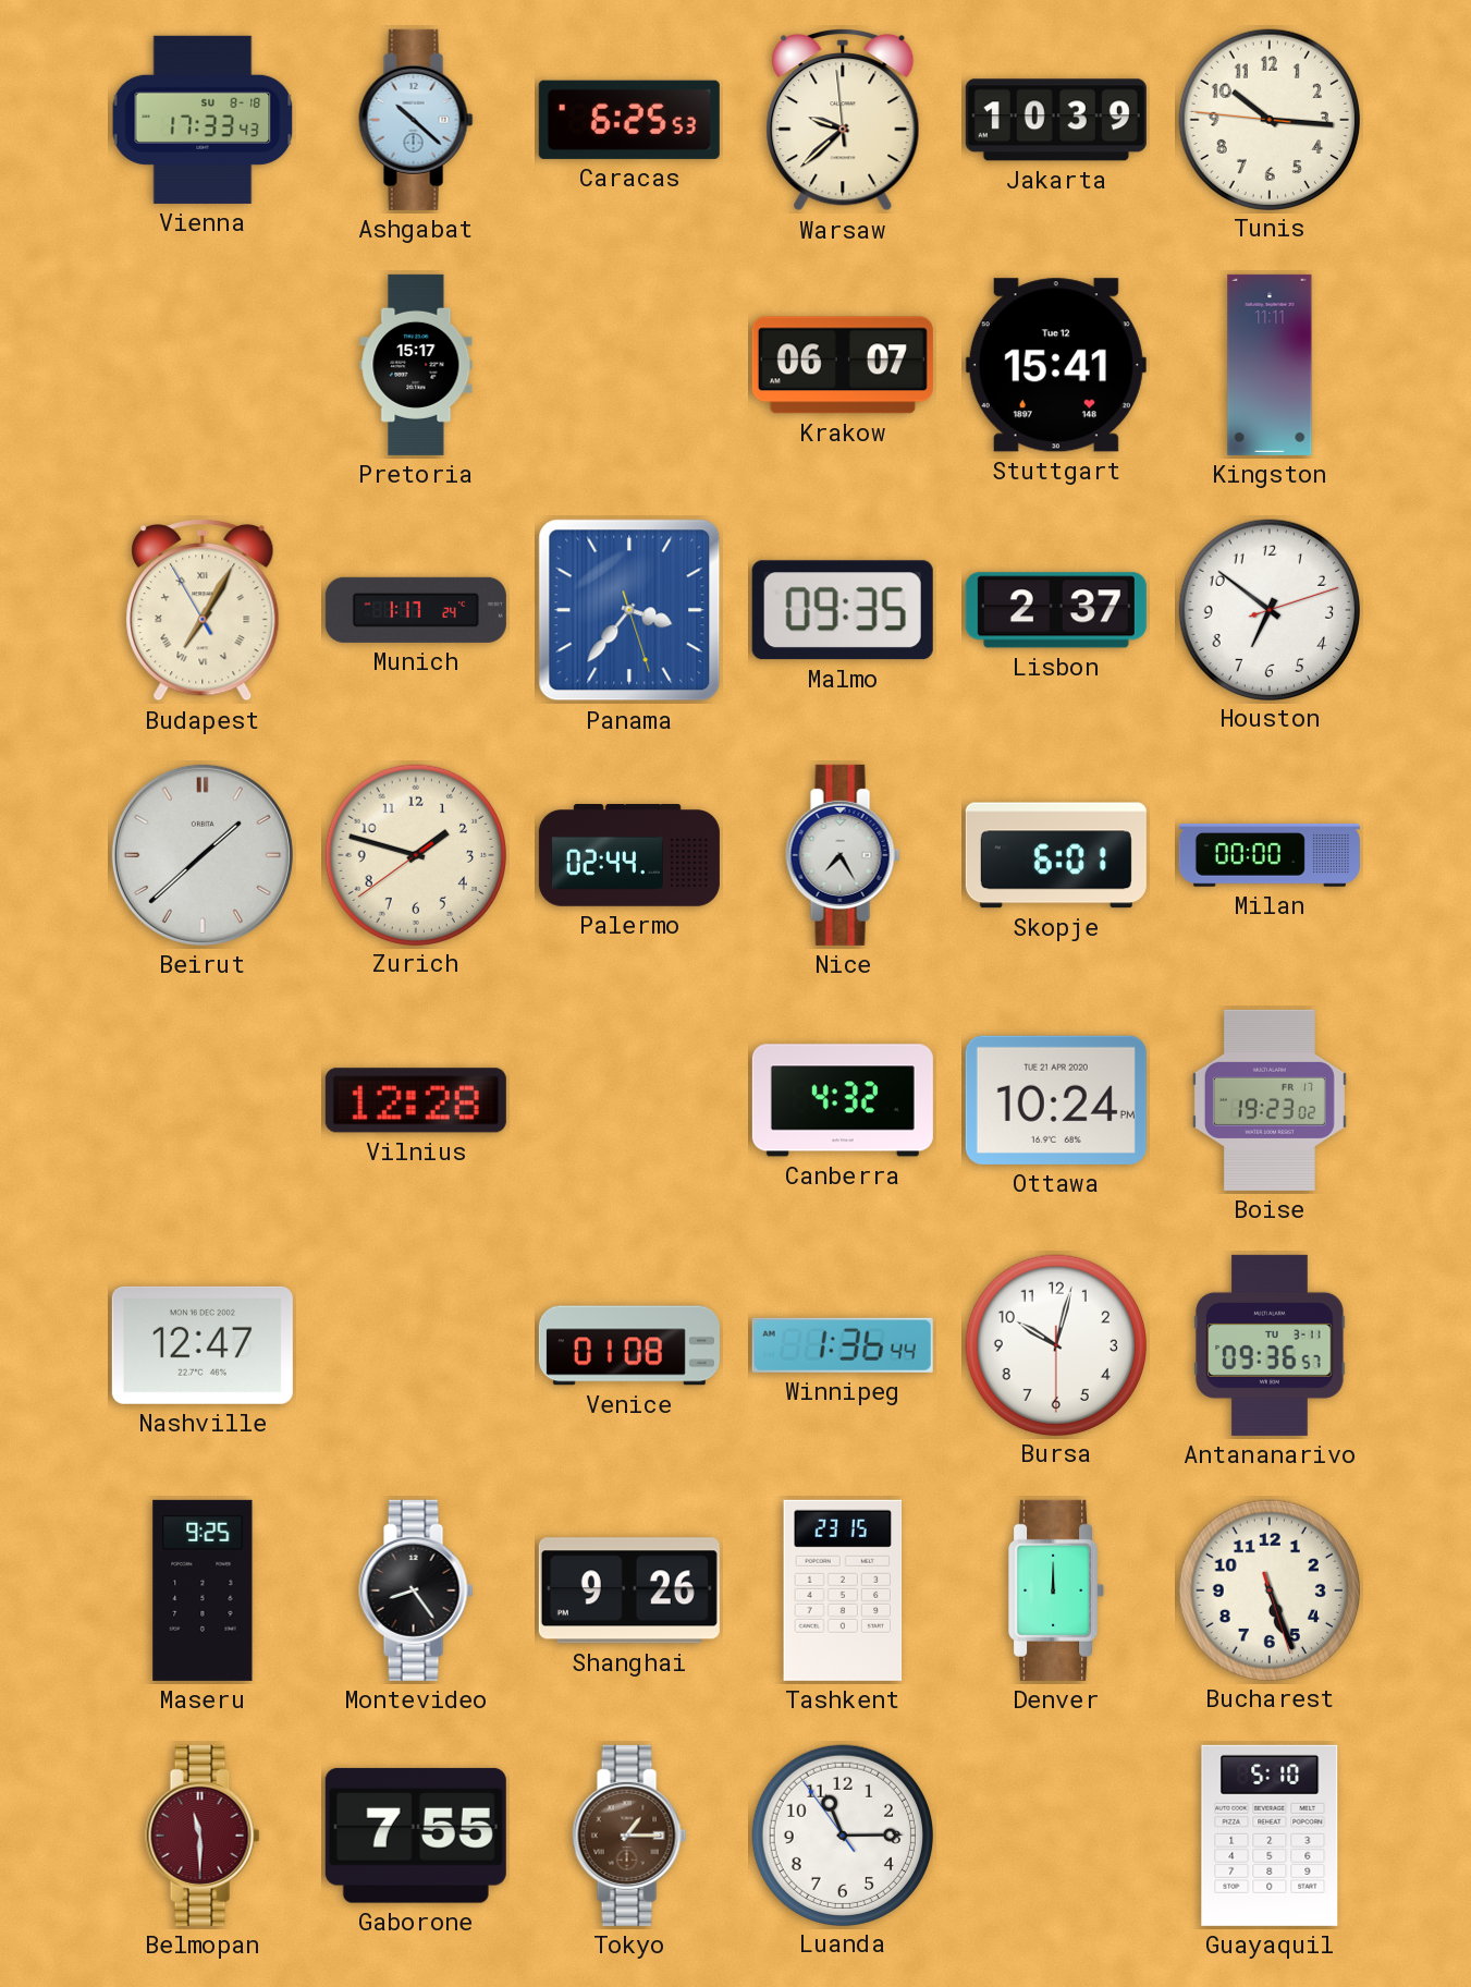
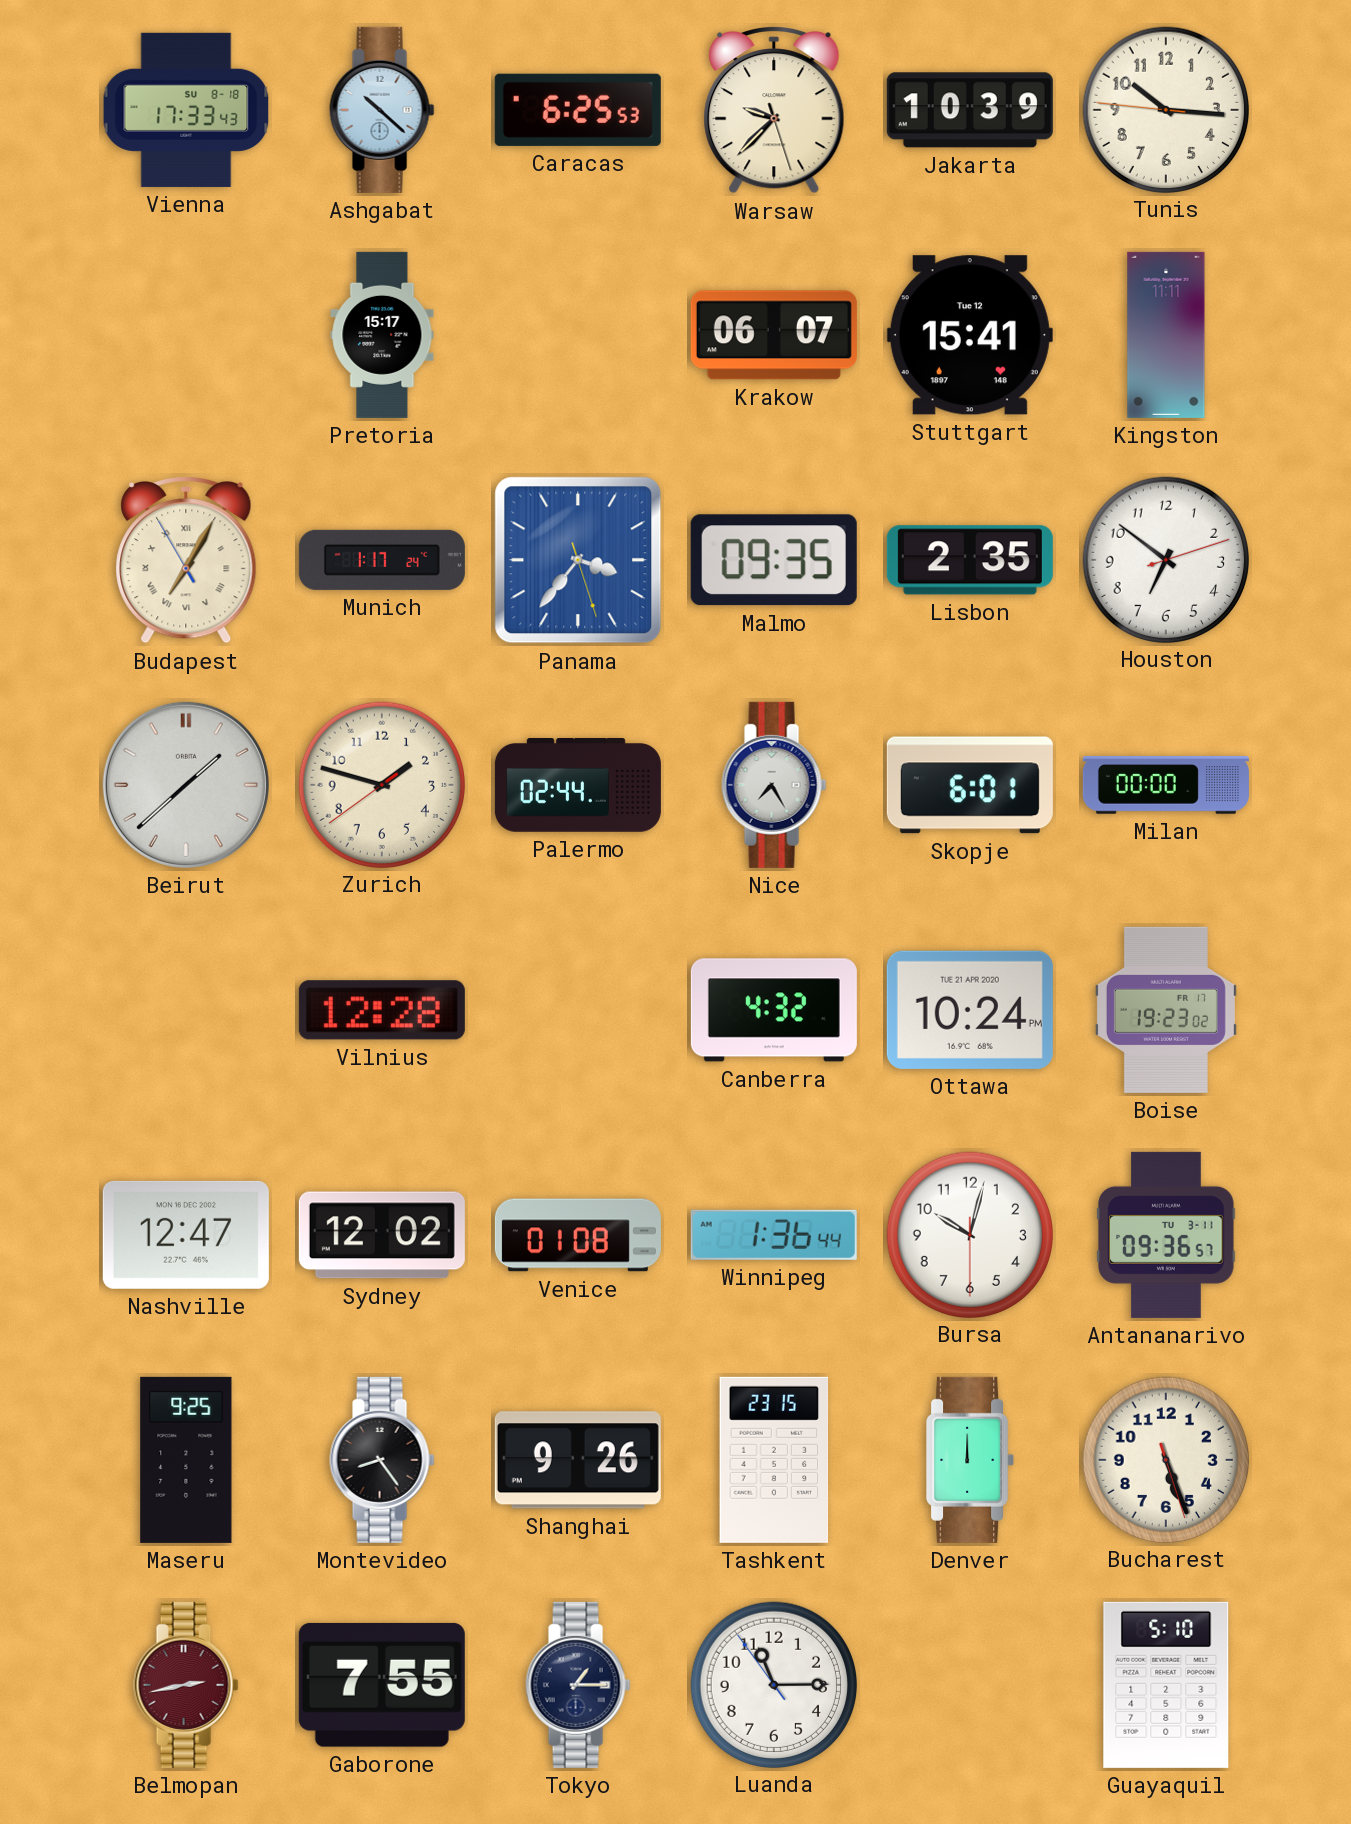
Warsaw: 9:37:59 -> 9:37:27
Lisbon: 2:37 -> 2:35
Sydney: none -> 12:02
Belmopan: 11:30 -> 2:43
Tokyo dial: brown -> navy
